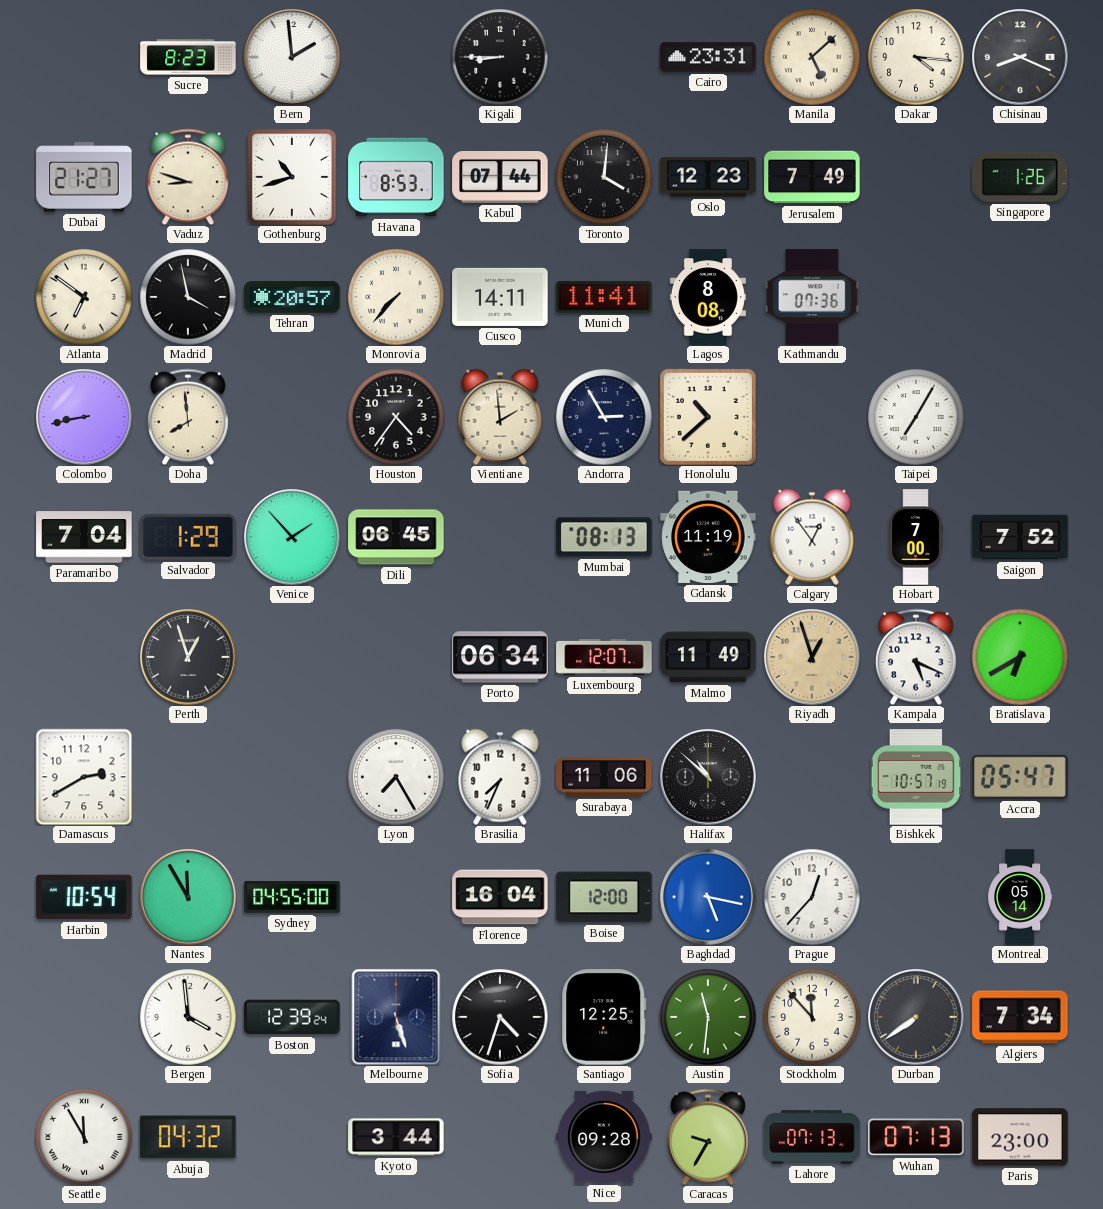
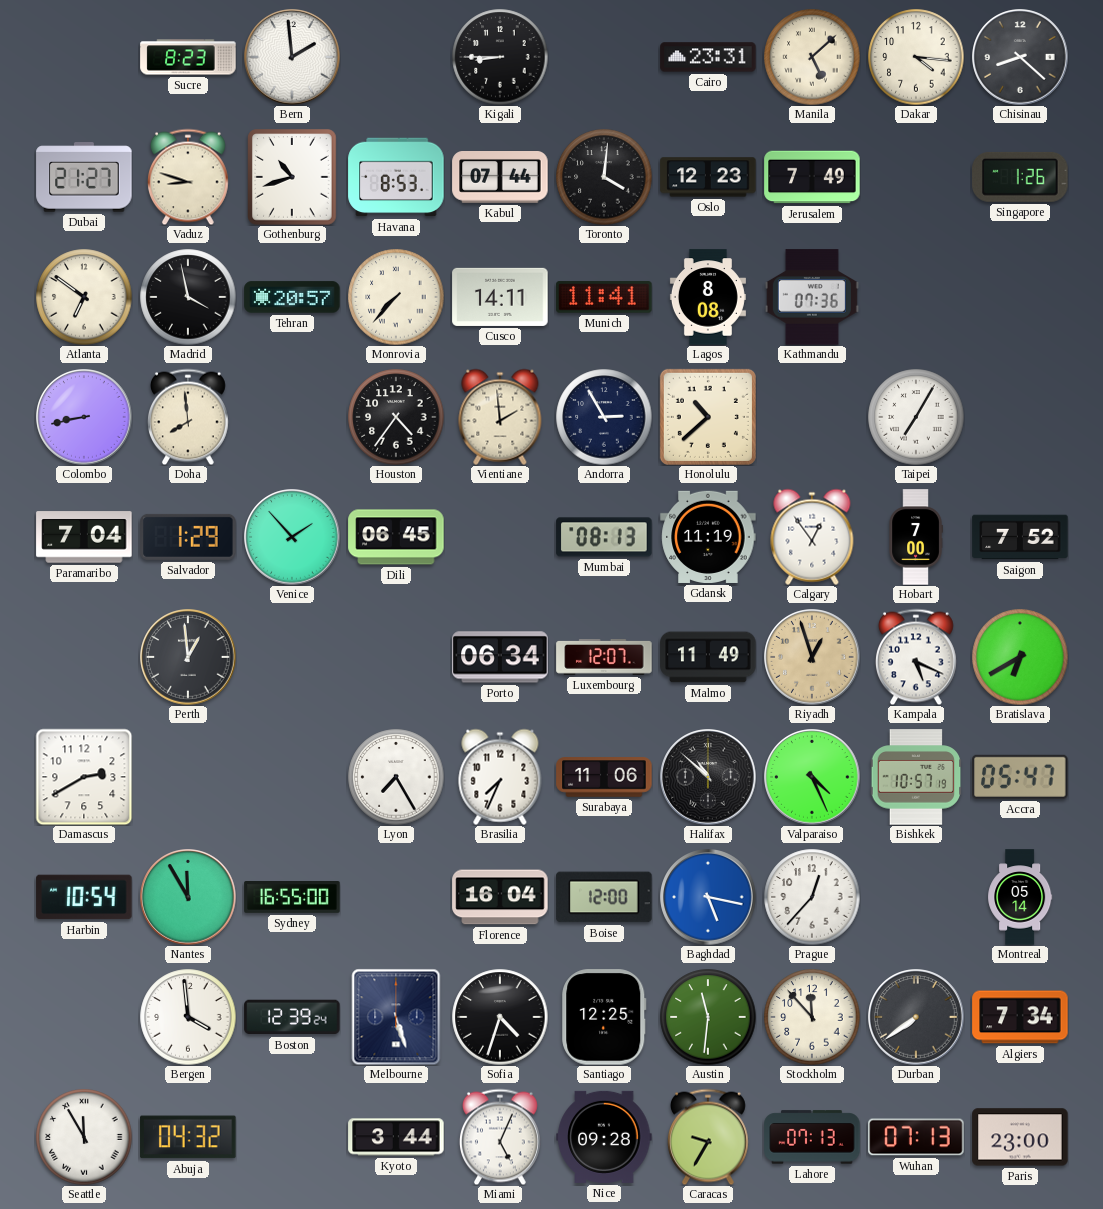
Chisinau: 8:19 -> 8:22
Perth: 12:57 -> 12:59
Valparaiso: none -> 4:26
Sydney: 04:55 -> 16:55
Miami: none -> 5:04
